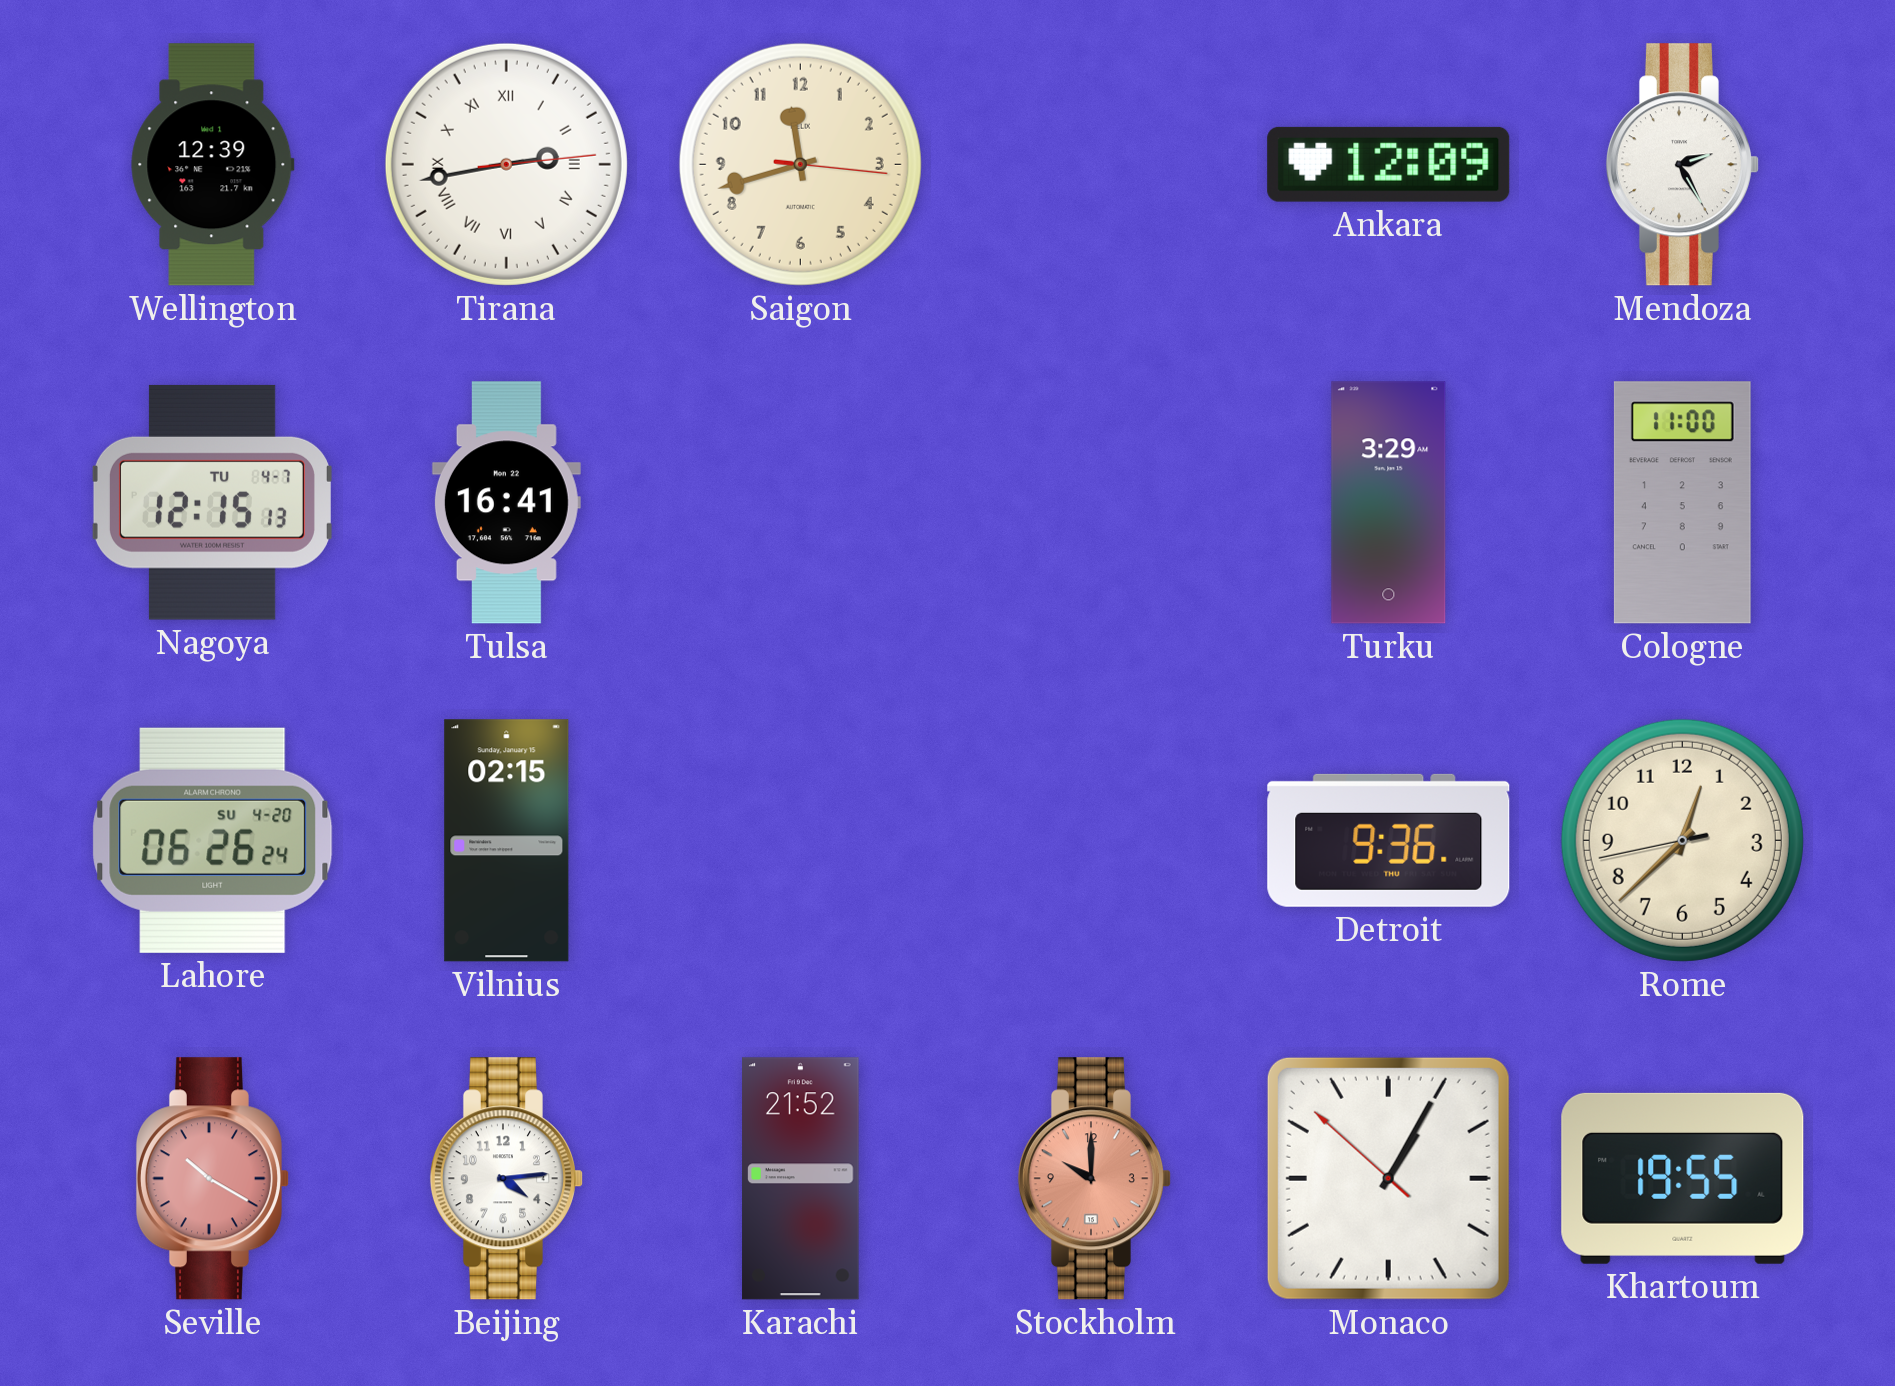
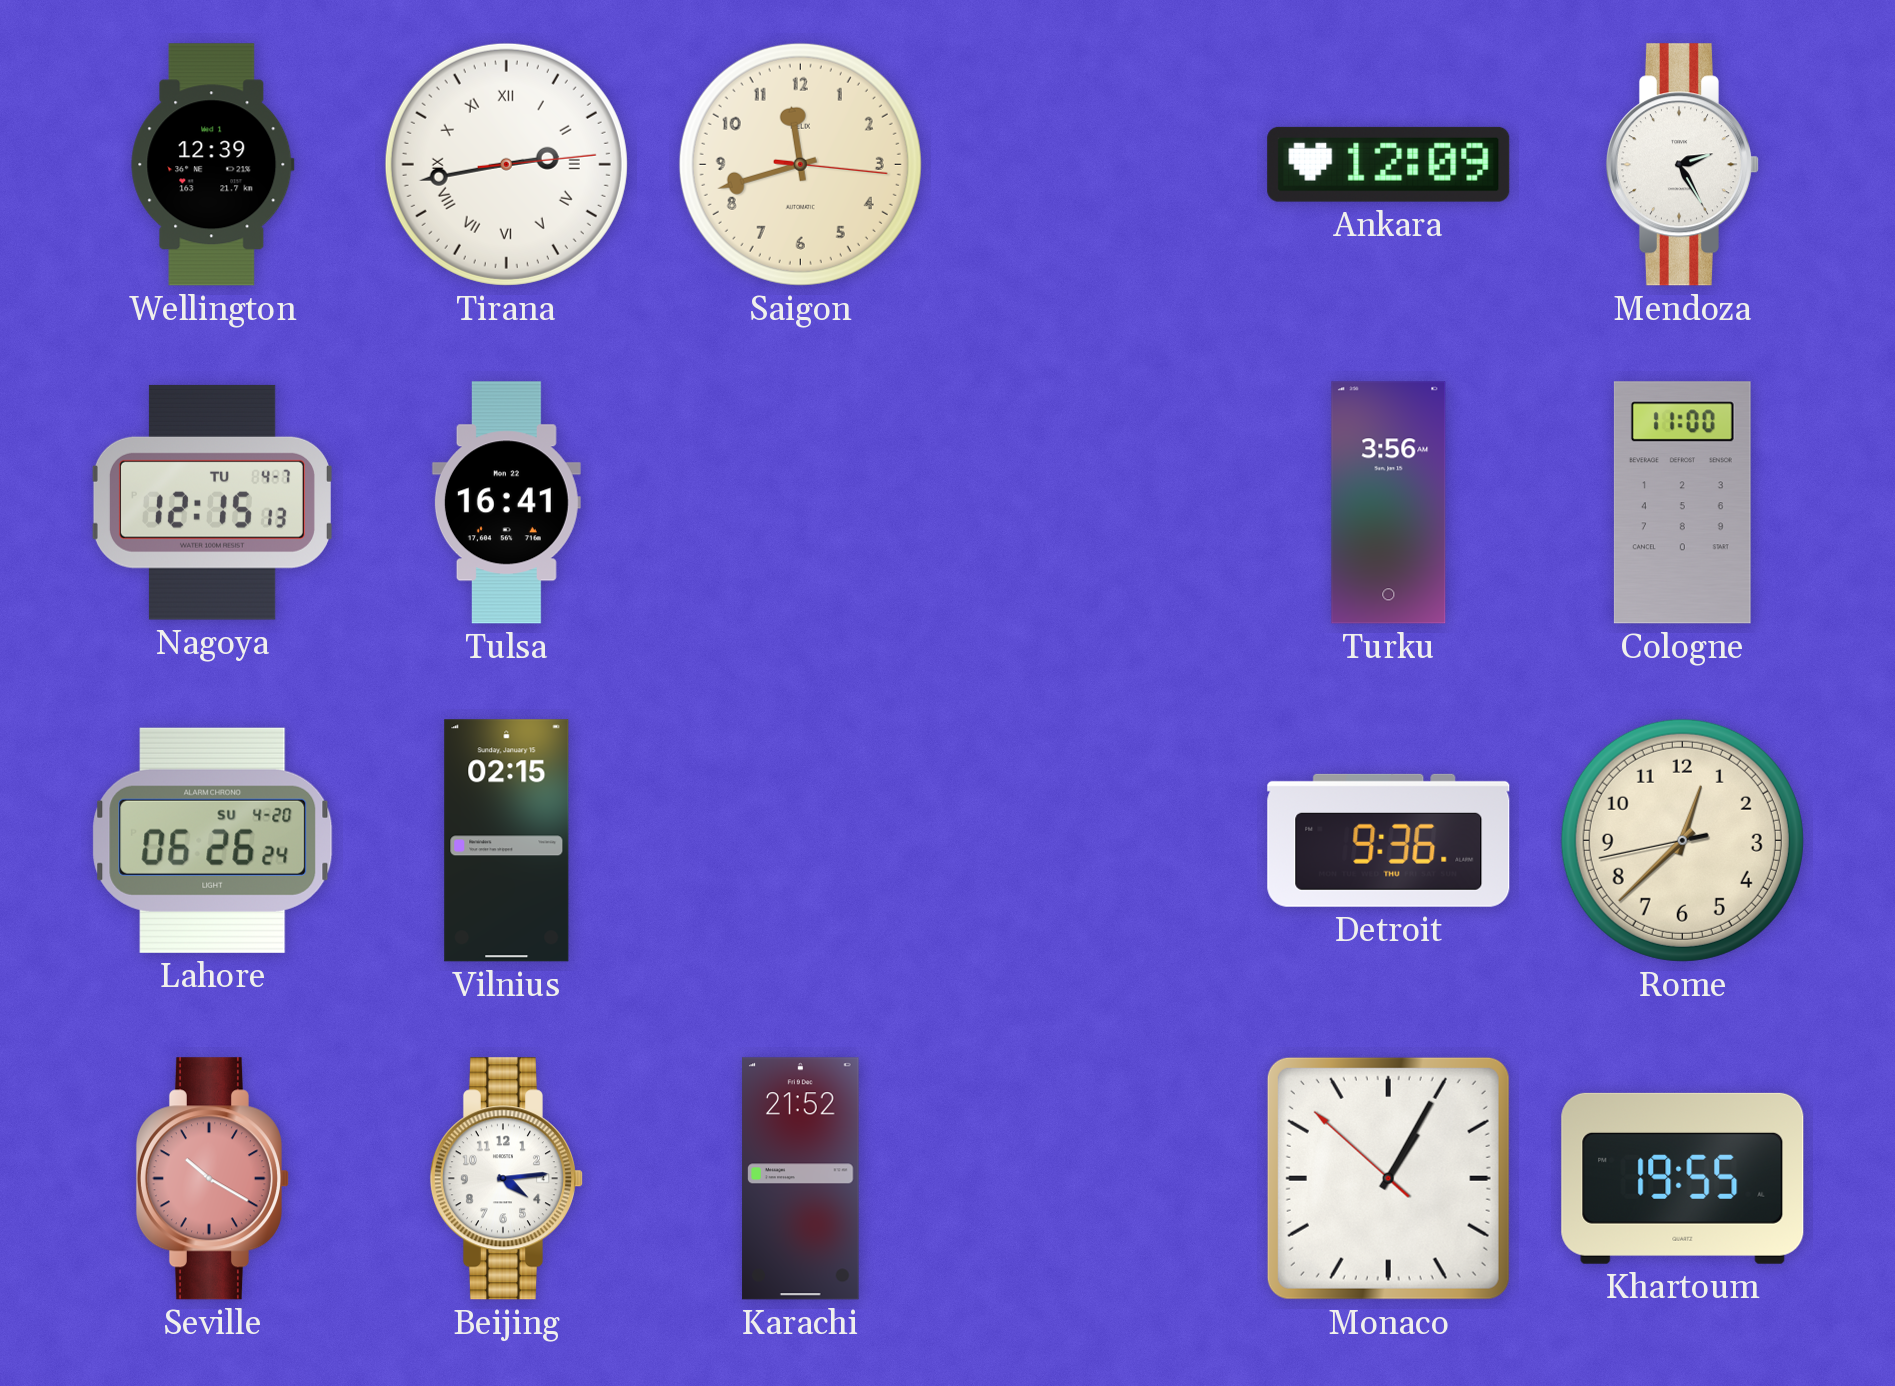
Turku: 3:29 -> 3:56
Stockholm: 10:00 -> none
